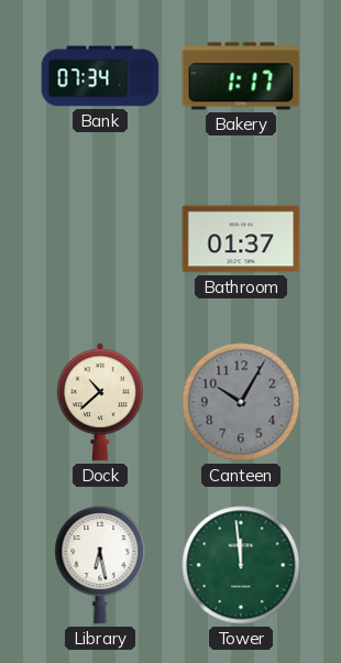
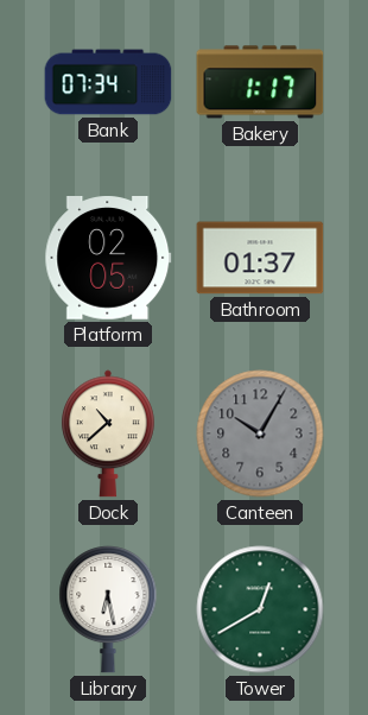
Platform: none -> 02:05
Tower: 11:59 -> 12:40
